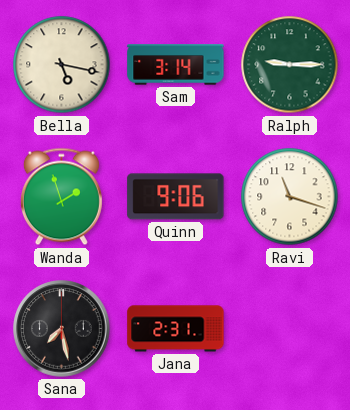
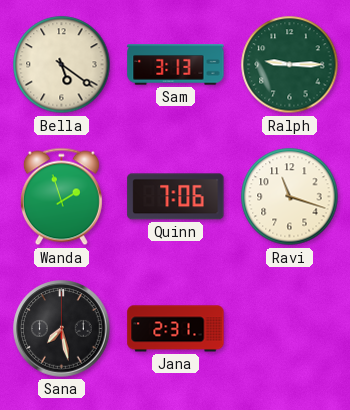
Bella: 5:17 -> 5:21
Sam: 3:14 -> 3:13
Quinn: 9:06 -> 7:06
